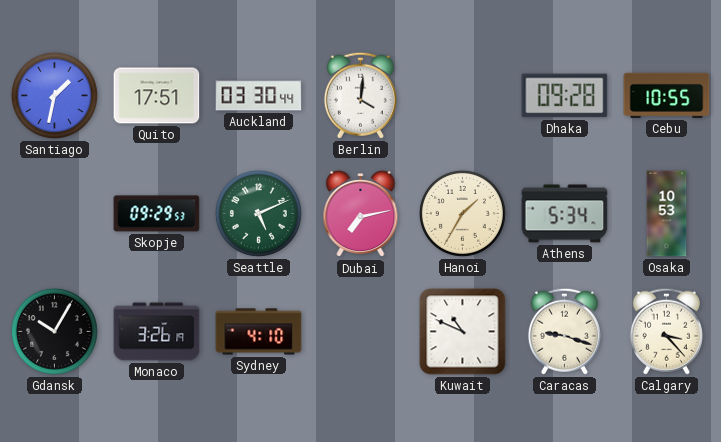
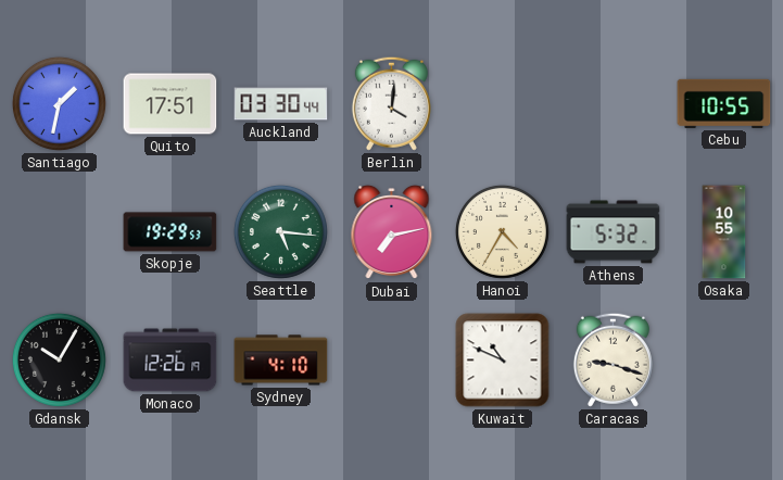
Dhaka: 09:28 -> none
Skopje: 09:29 -> 19:29
Seattle: 5:11 -> 5:16
Hanoi: 1:35 -> 4:35
Athens: 5:34 -> 5:32
Osaka: 10:53 -> 10:55
Monaco: 3:26 -> 12:26
Calgary: 3:23 -> none
